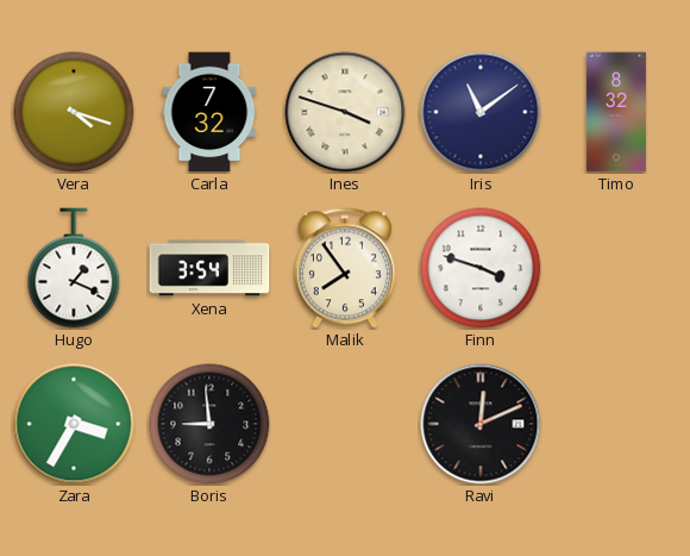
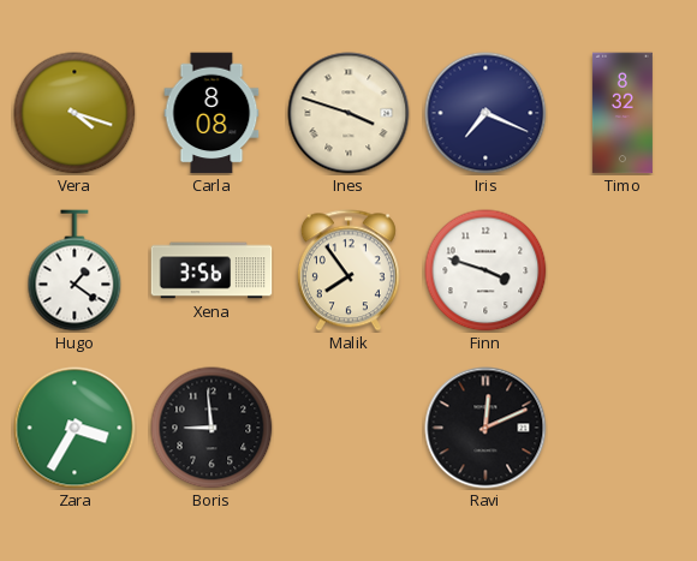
Carla: 7:32 -> 8:08
Iris: 11:09 -> 7:19
Hugo: 1:19 -> 1:21
Xena: 3:54 -> 3:56
